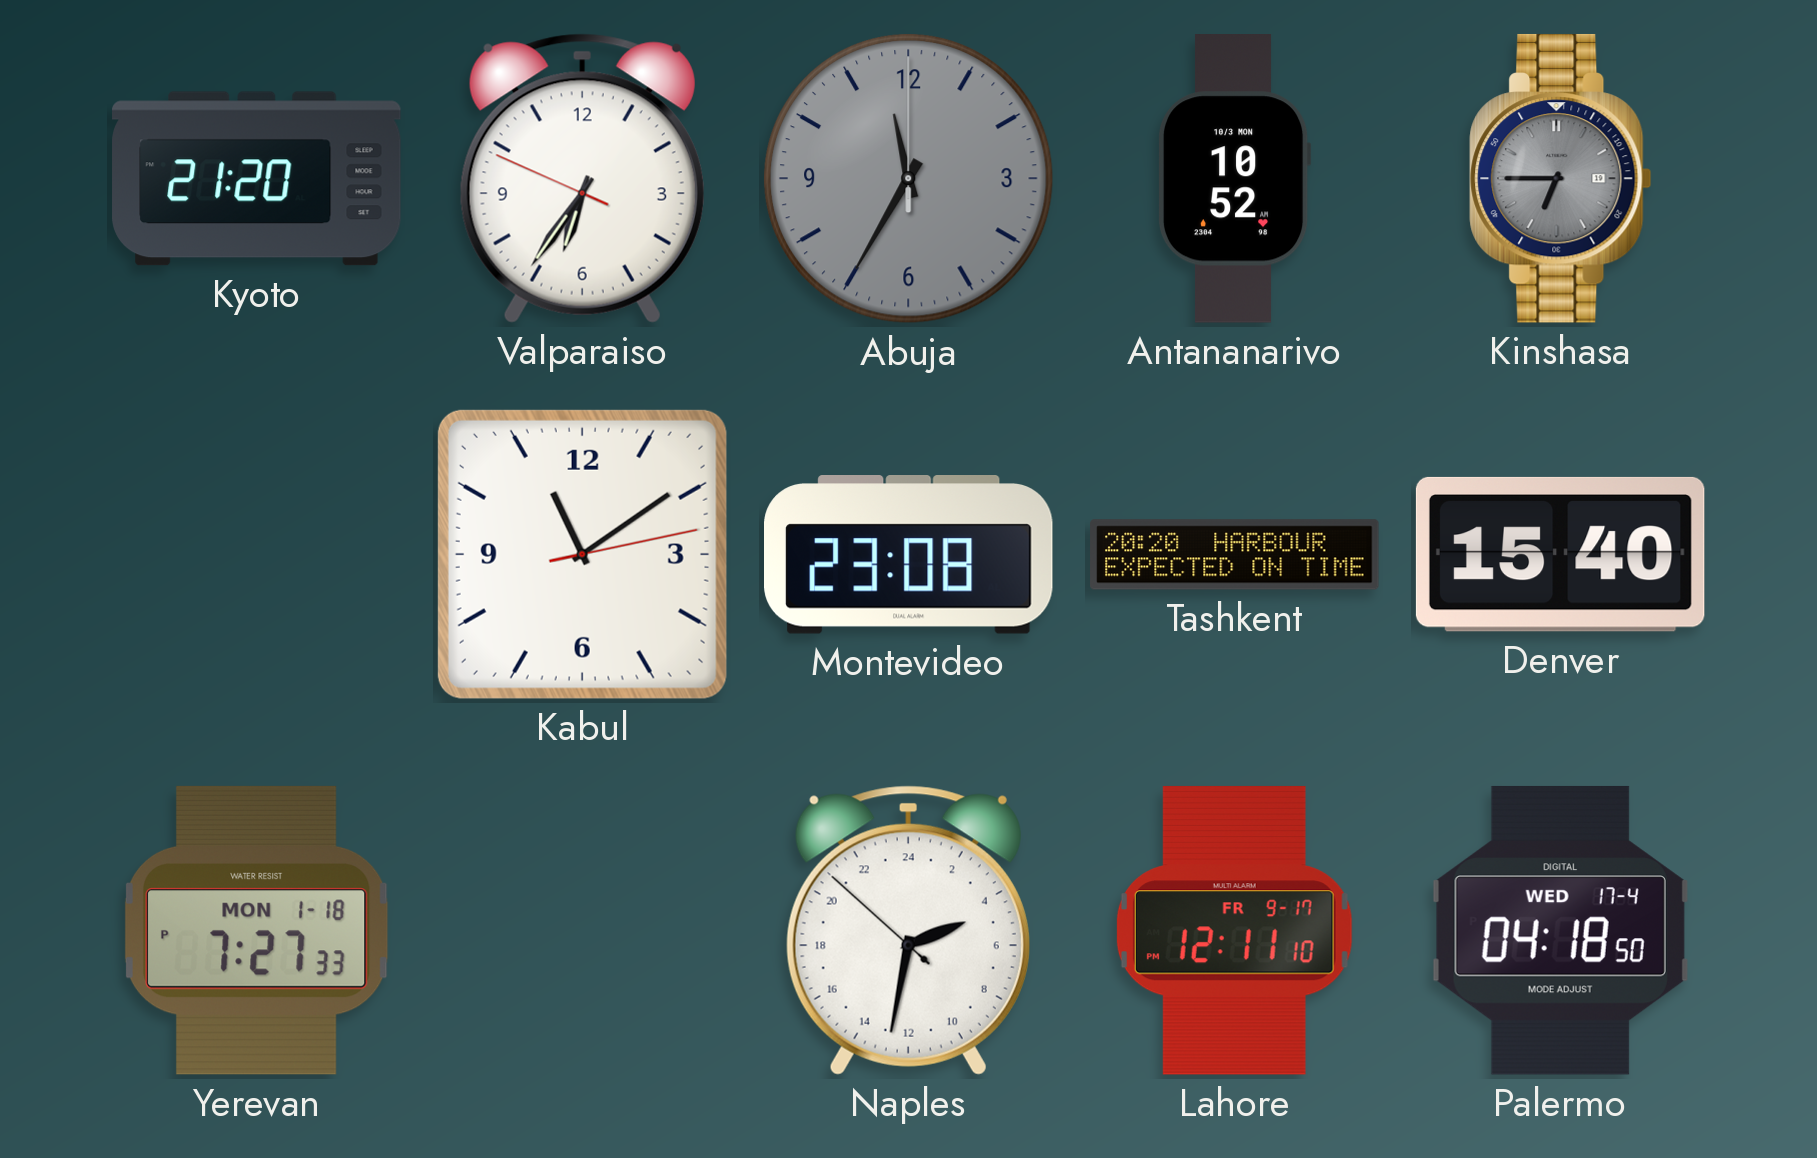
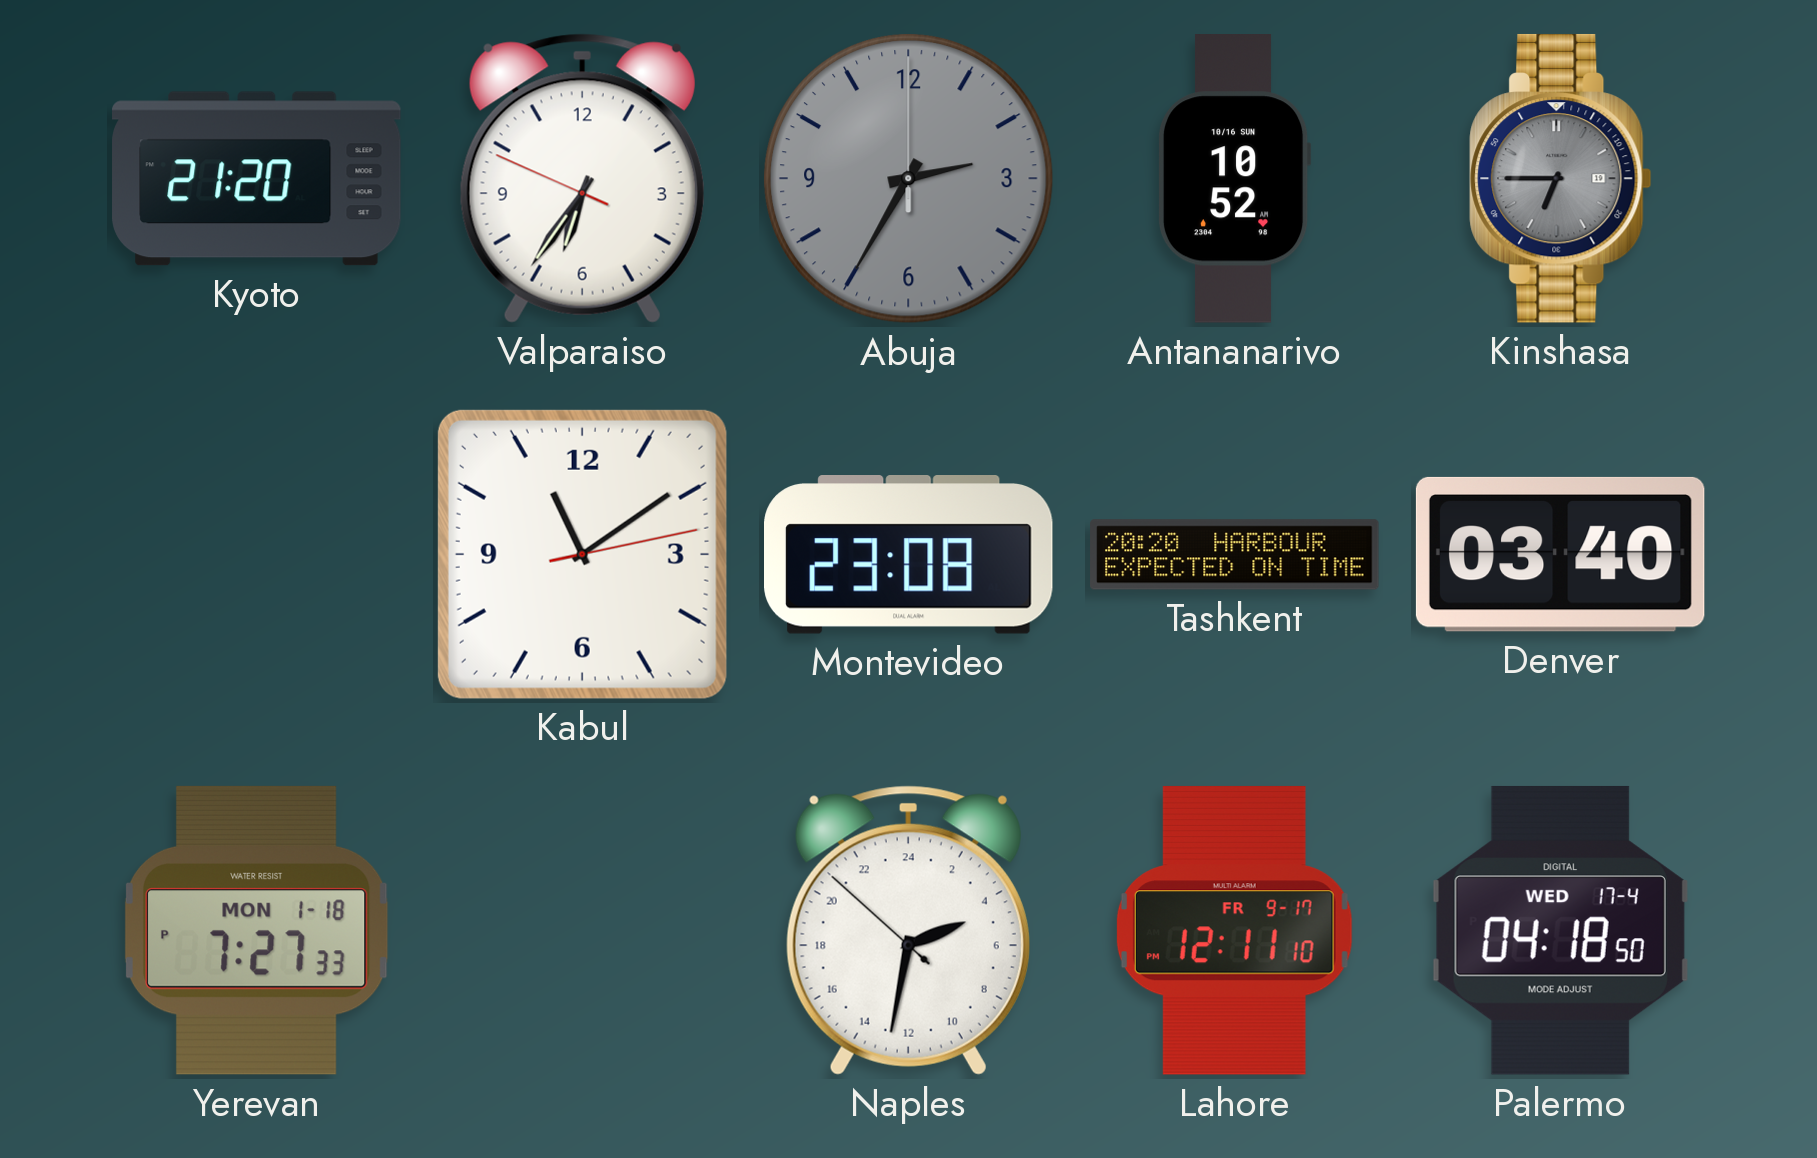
Abuja: 11:35 -> 2:35
Antananarivo date: 10/3 MON -> 10/16 SUN
Denver: 15:40 -> 03:40
